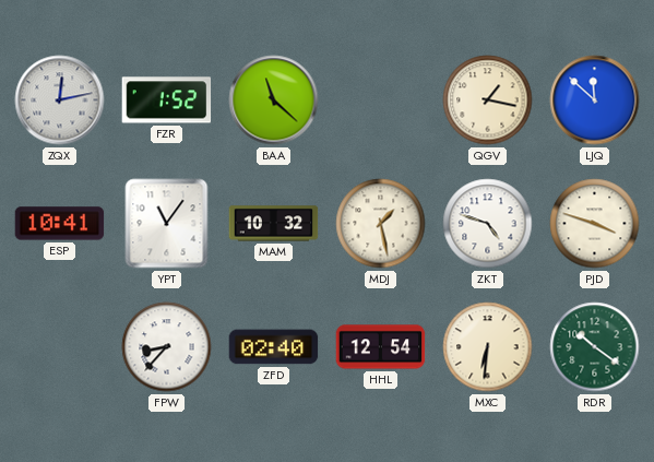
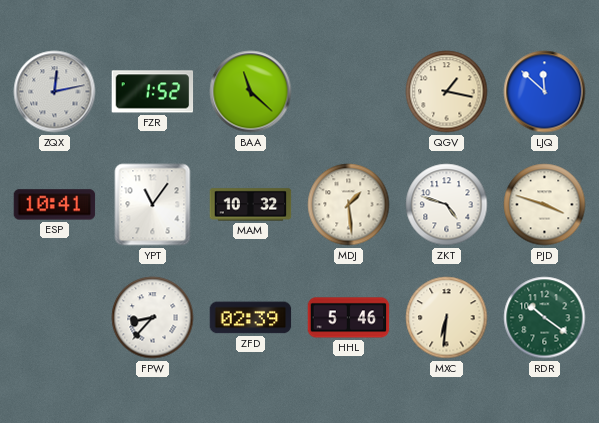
MDJ: 1:28 -> 1:29
ZFD: 02:40 -> 02:39
HHL: 12:54 -> 5:46
